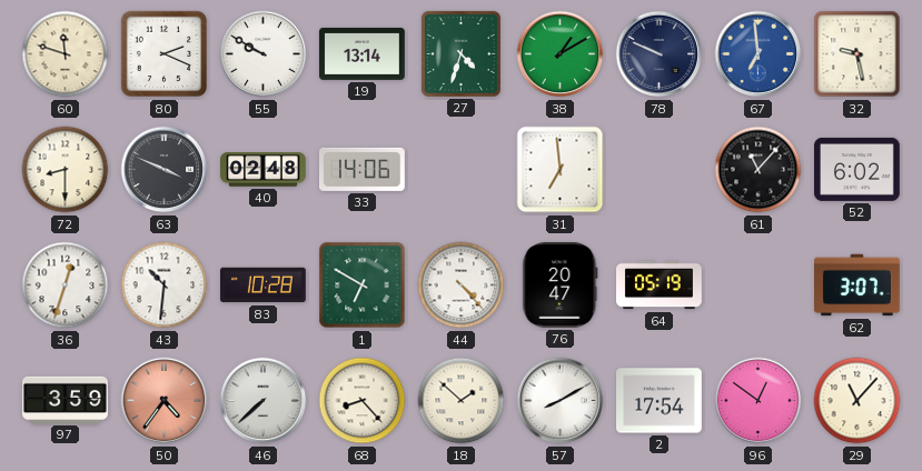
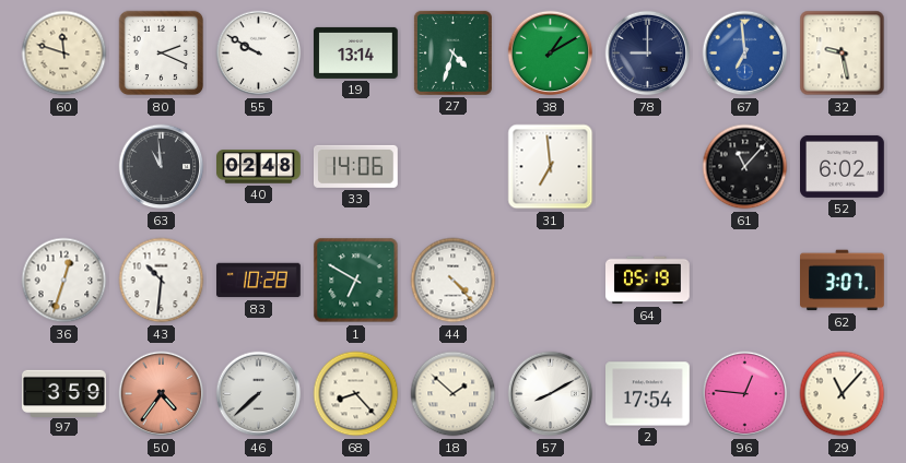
78: 9:49 -> 9:00
72: 8:30 -> none
63: 3:49 -> 10:59
76: 20:47 -> none
96: 12:51 -> 12:46
